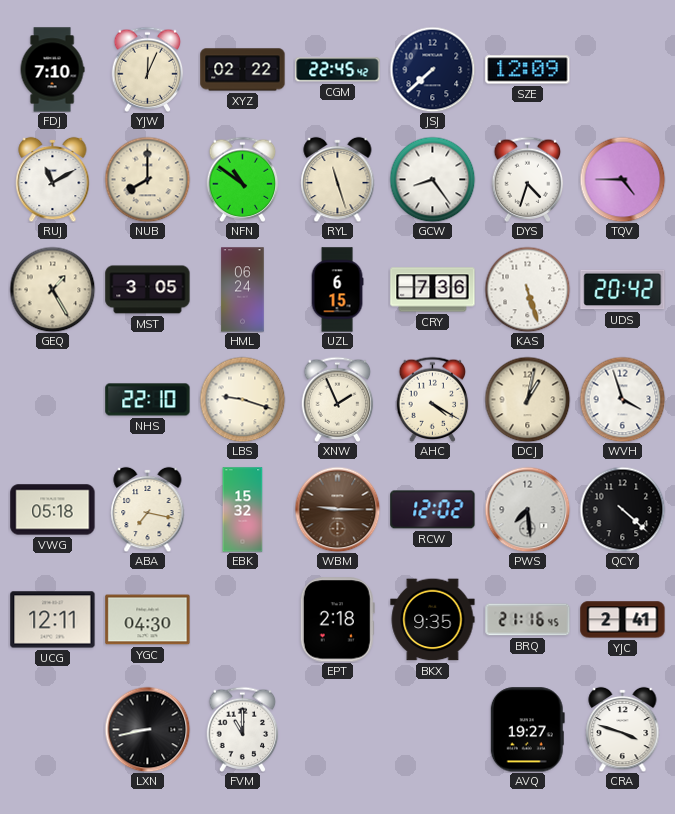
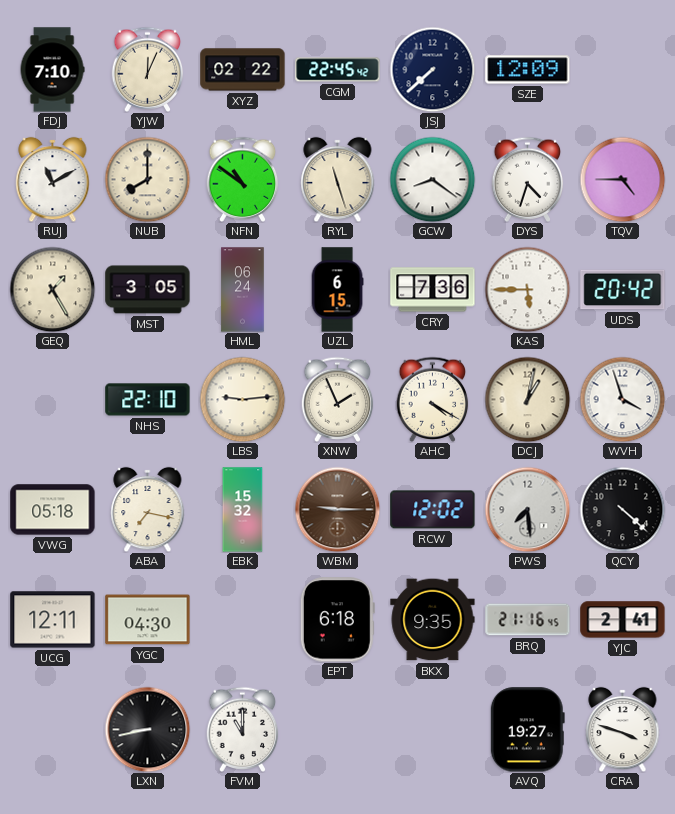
GCW: 8:24 -> 8:21
KAS: 5:27 -> 5:45
LBS: 9:18 -> 9:14
EPT: 2:18 -> 6:18
